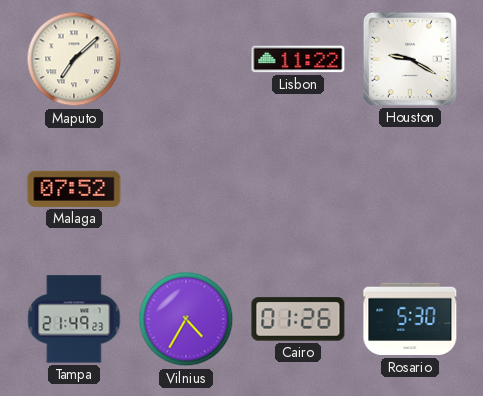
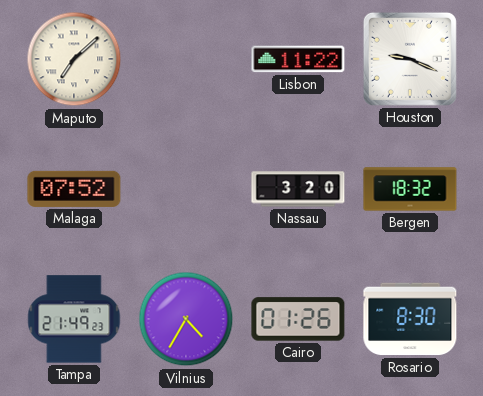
Houston: 9:20 -> 9:19
Nassau: none -> 3:20
Bergen: none -> 18:32
Rosario: 5:30 -> 8:30
